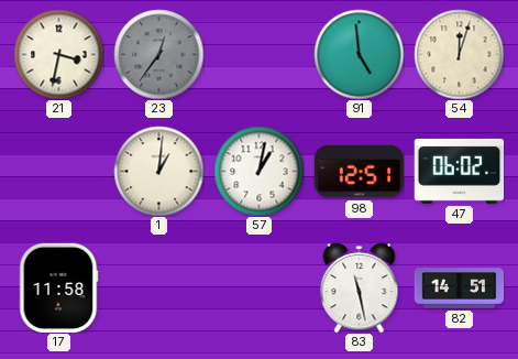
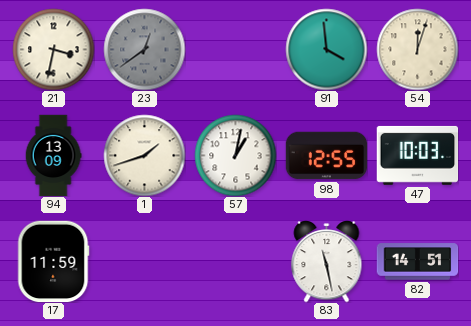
23: 12:36 -> 12:39
91: 4:59 -> 3:59
94: none -> 13:09
1: 1:01 -> 1:42
98: 12:51 -> 12:55
47: 06:02 -> 10:03
17: 11:58 -> 11:59
